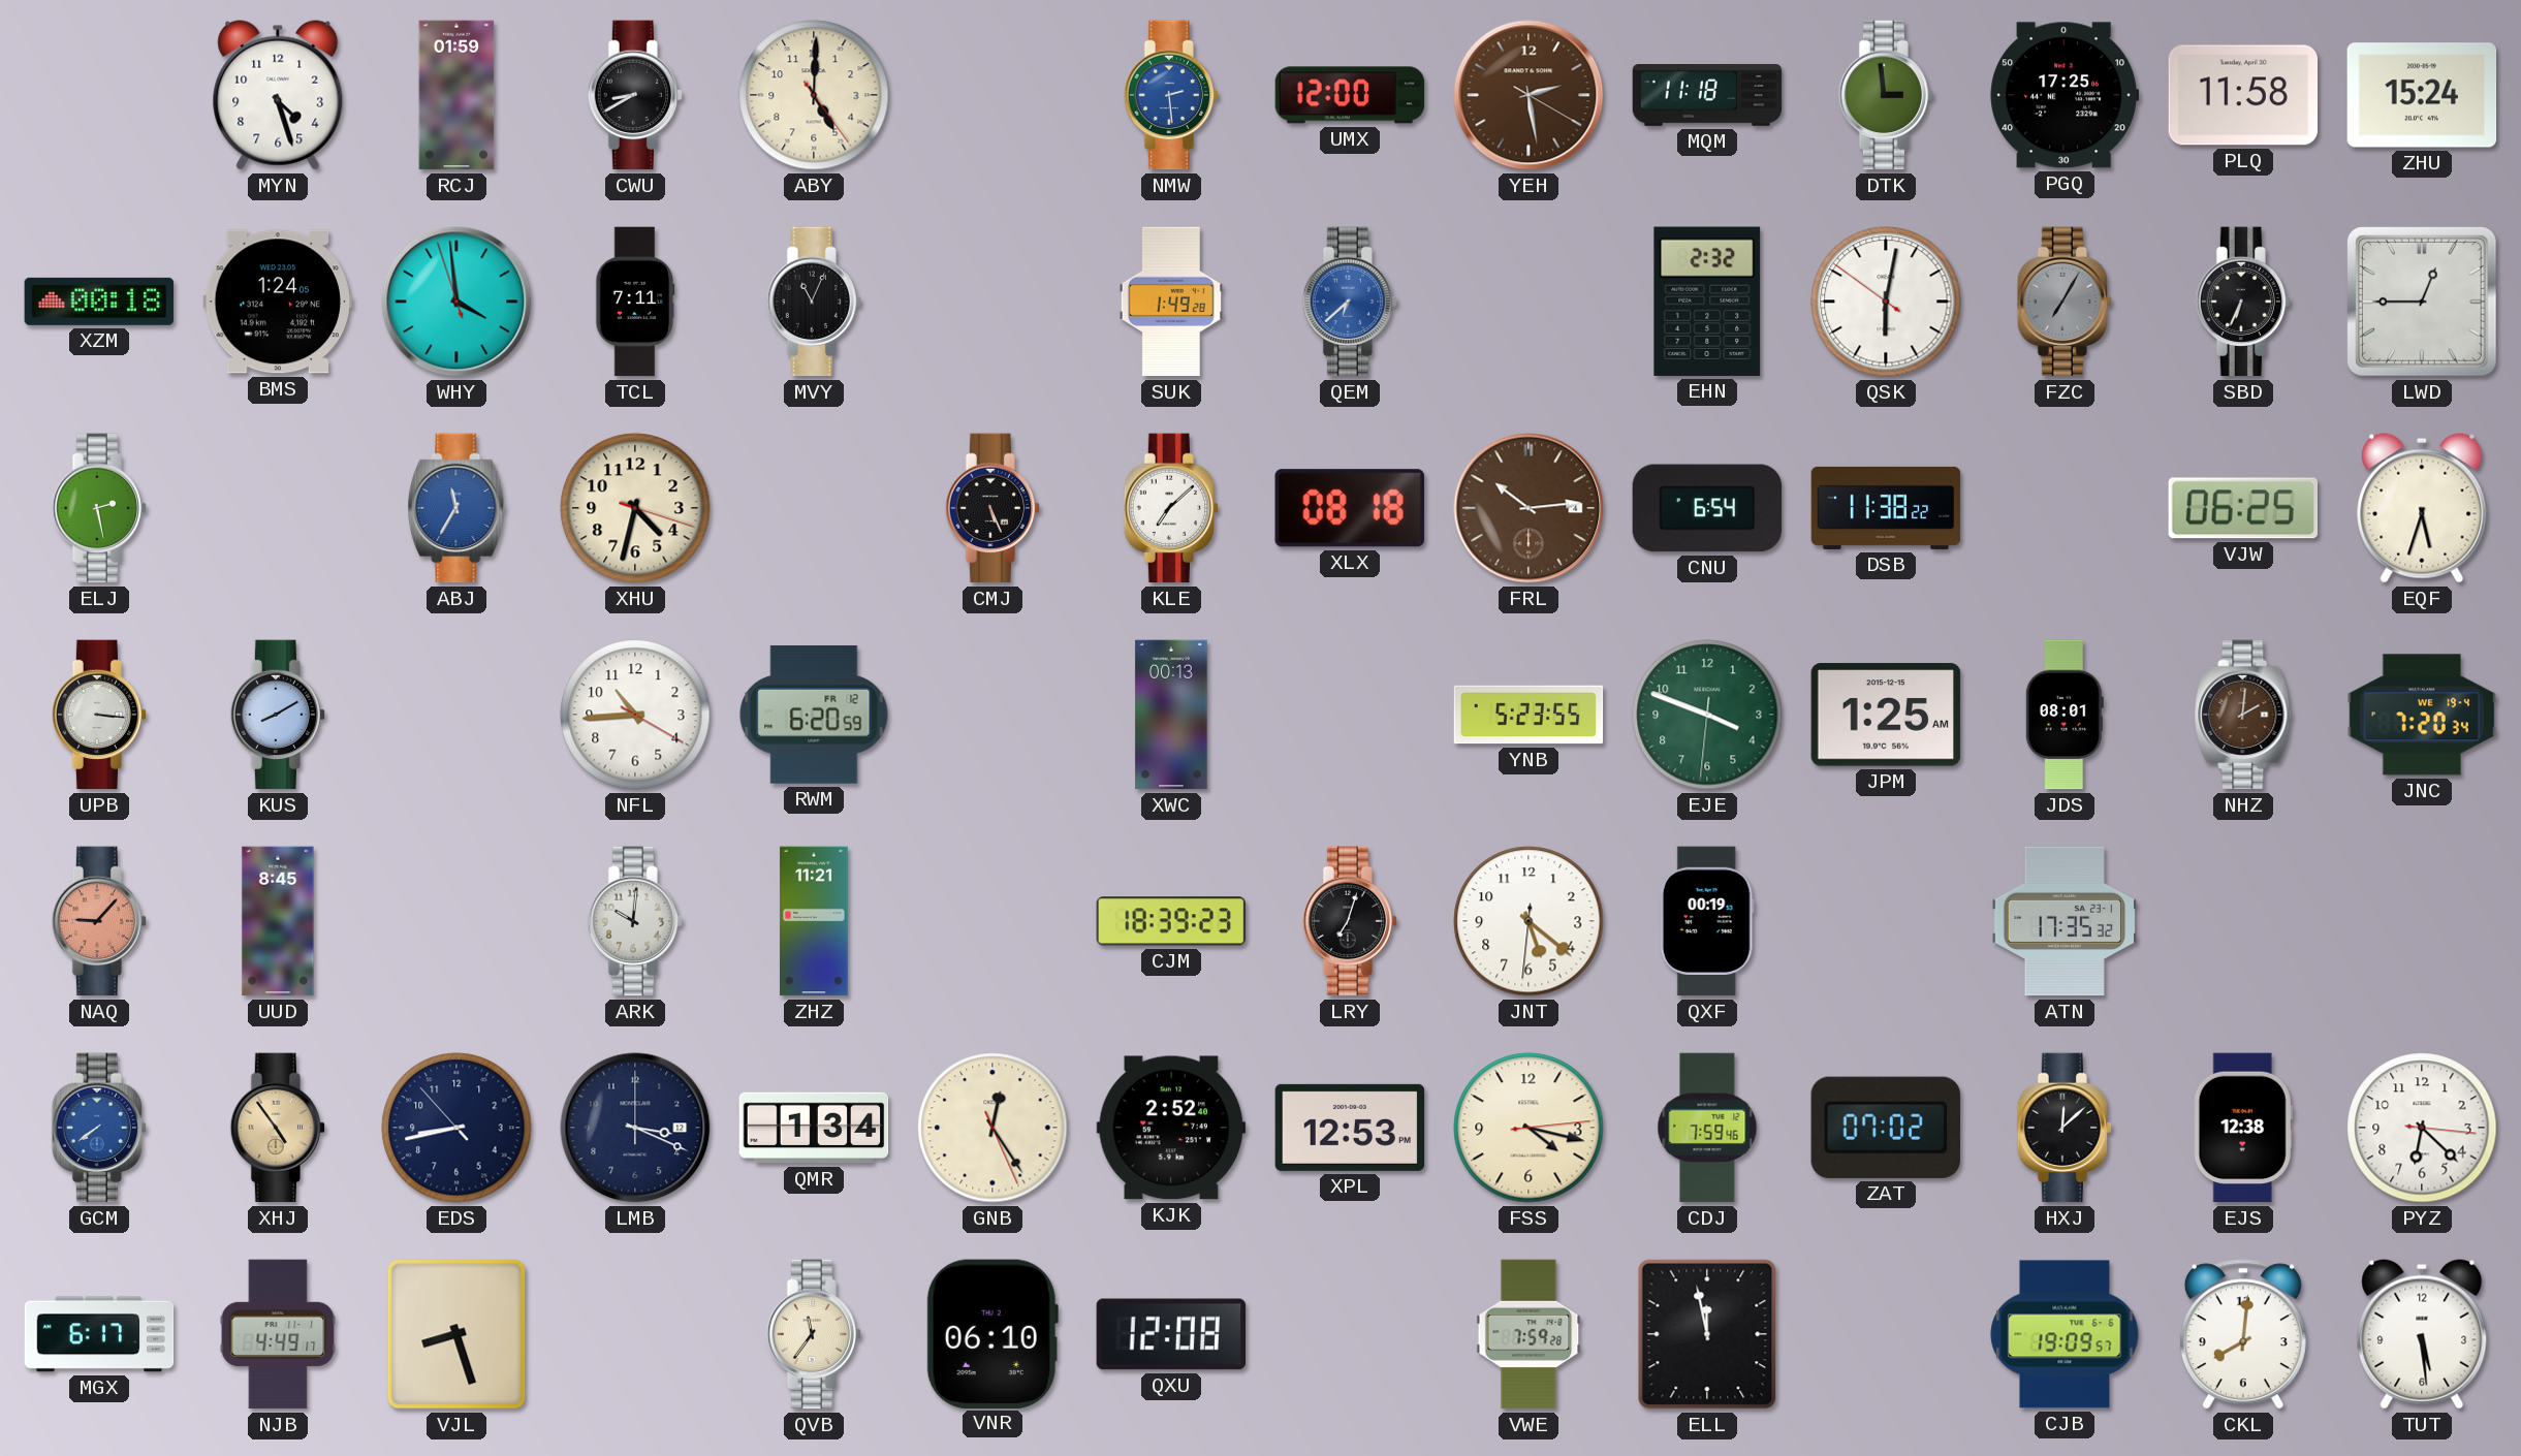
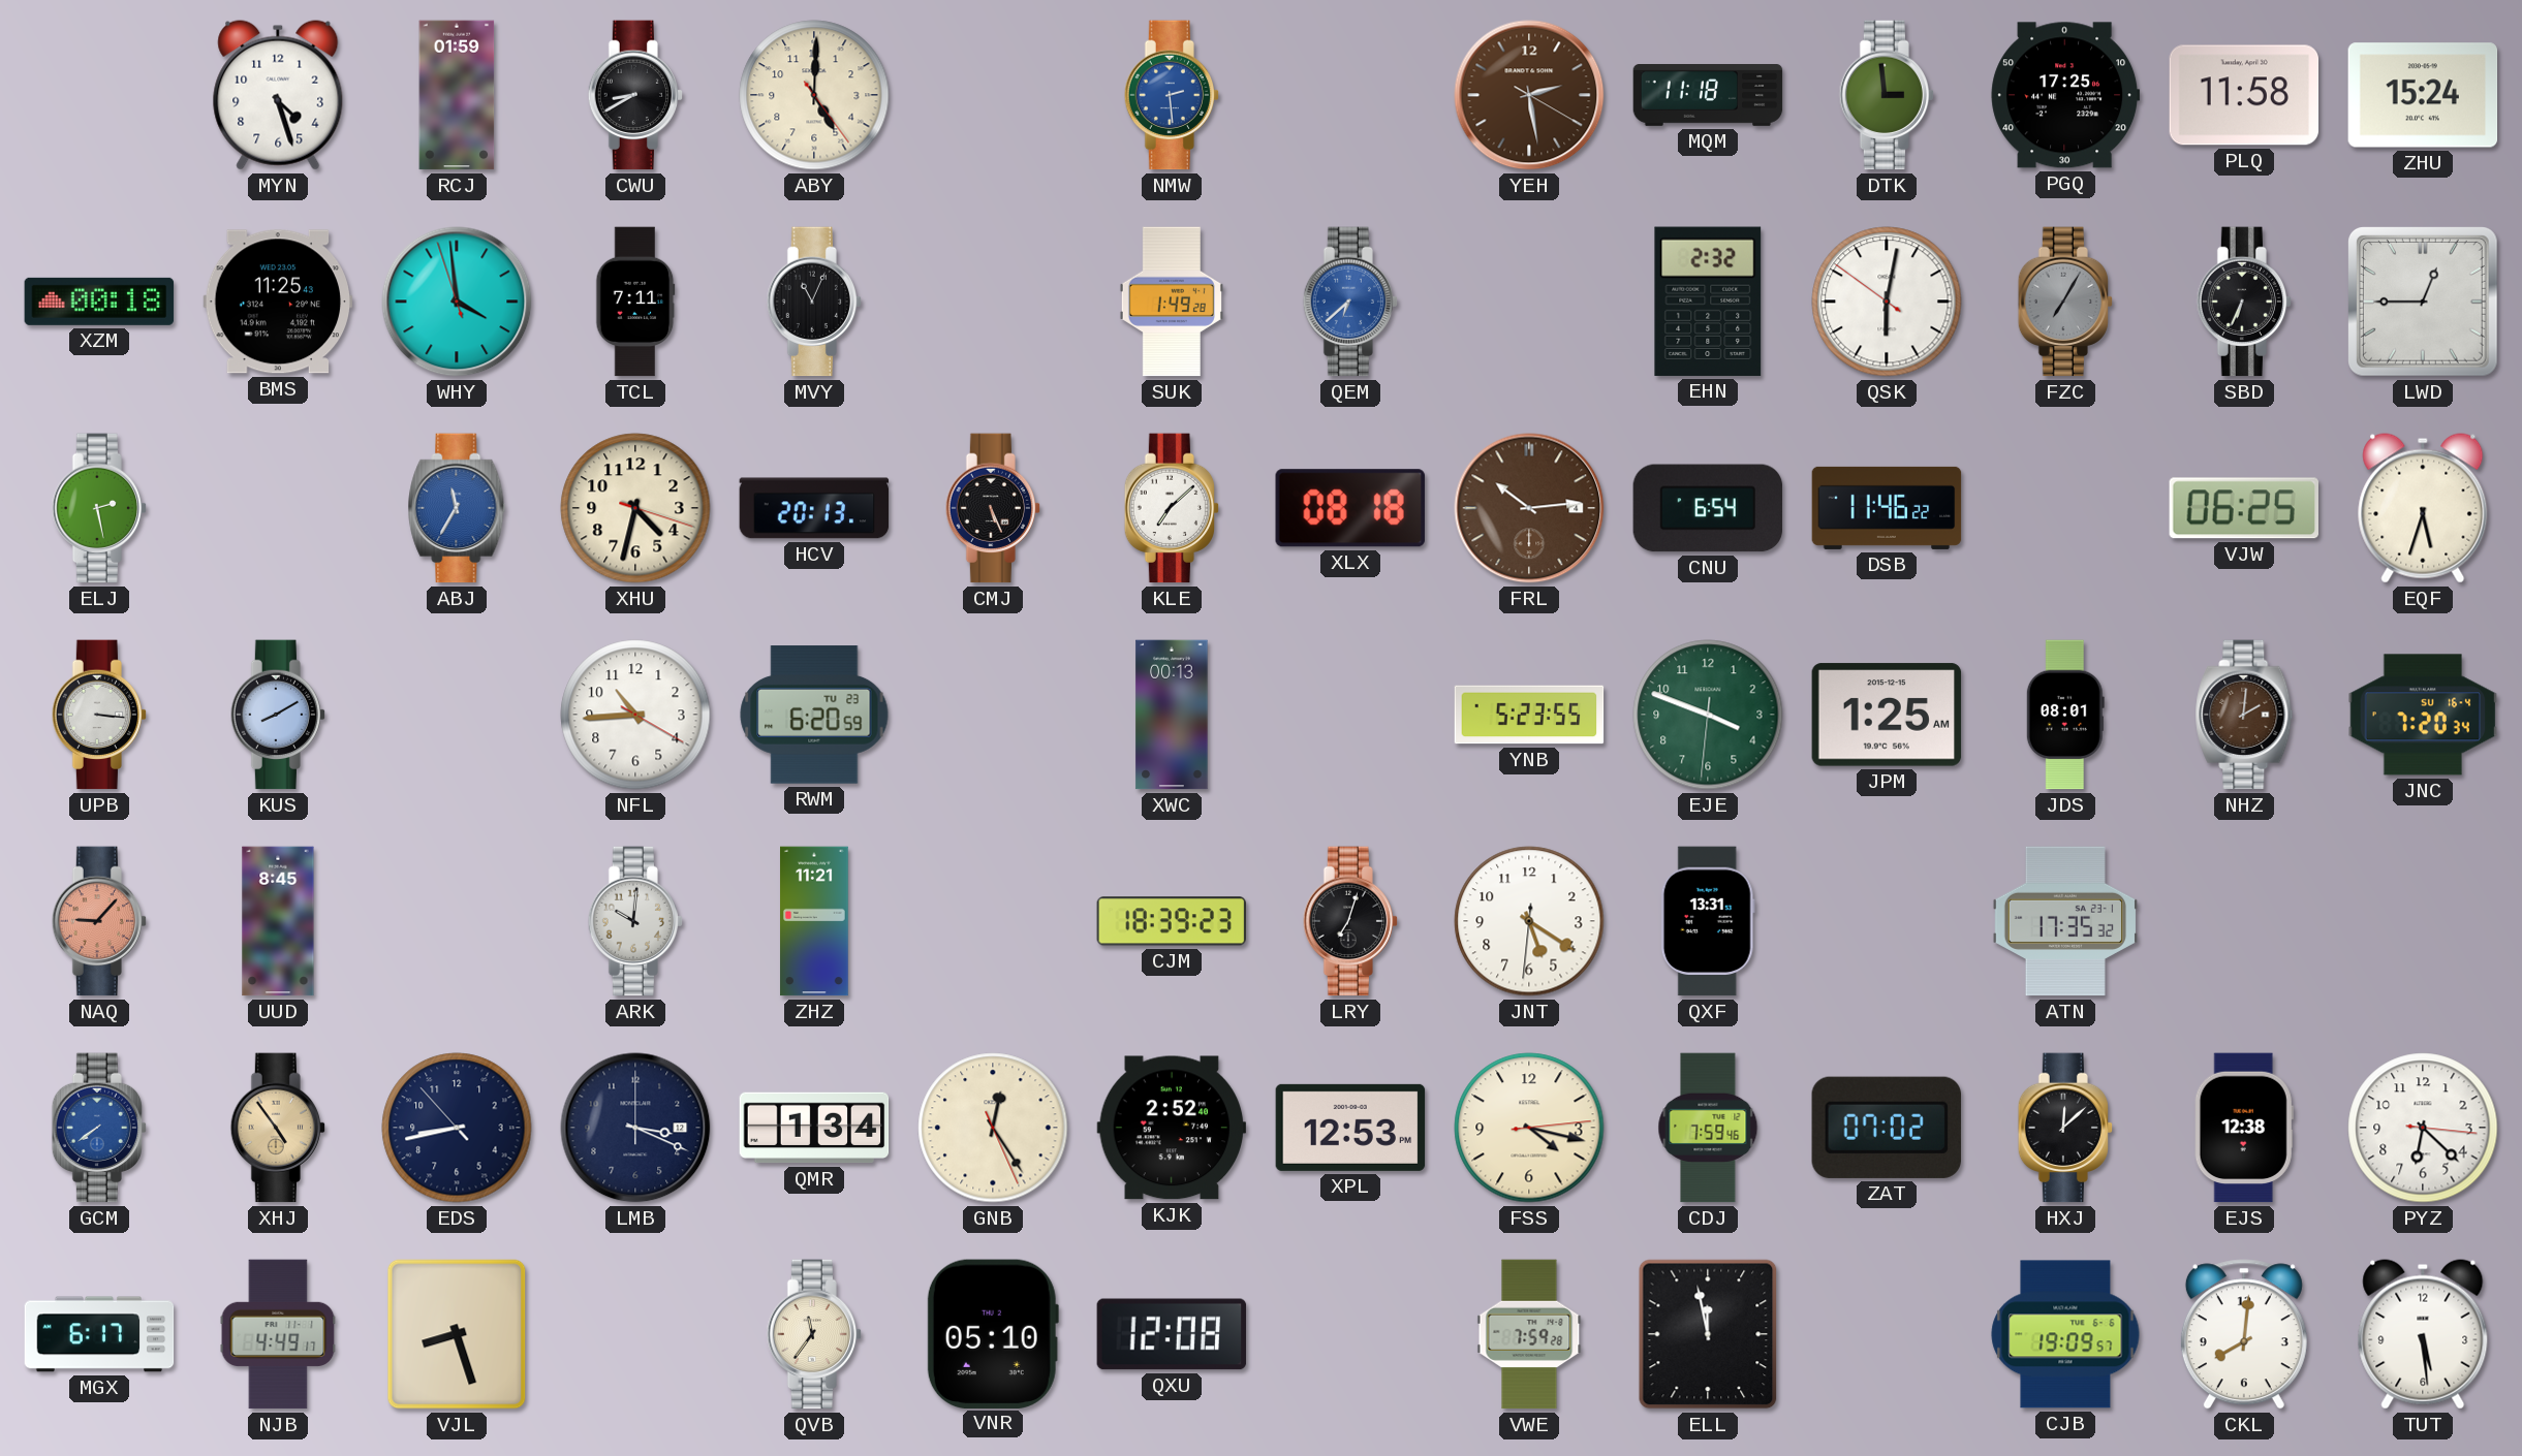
UMX: 12:00 -> none
BMS: 1:24 -> 11:25
HCV: none -> 20:13
DSB: 11:38 -> 11:46
RWM date: FR 12 -> TU 23
JNC date: WE 19-4 -> SU 16-4
JNT: 5:21 -> 5:20
QXF: 00:19 -> 13:31
VNR: 06:10 -> 05:10
